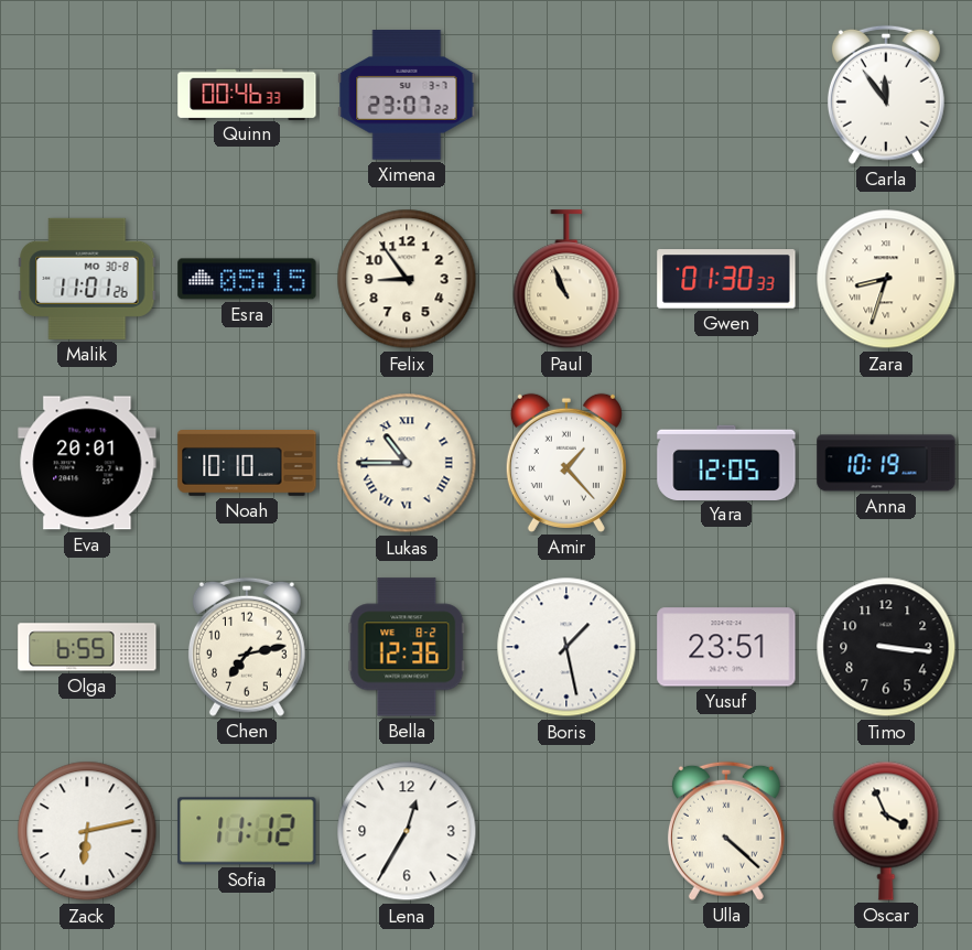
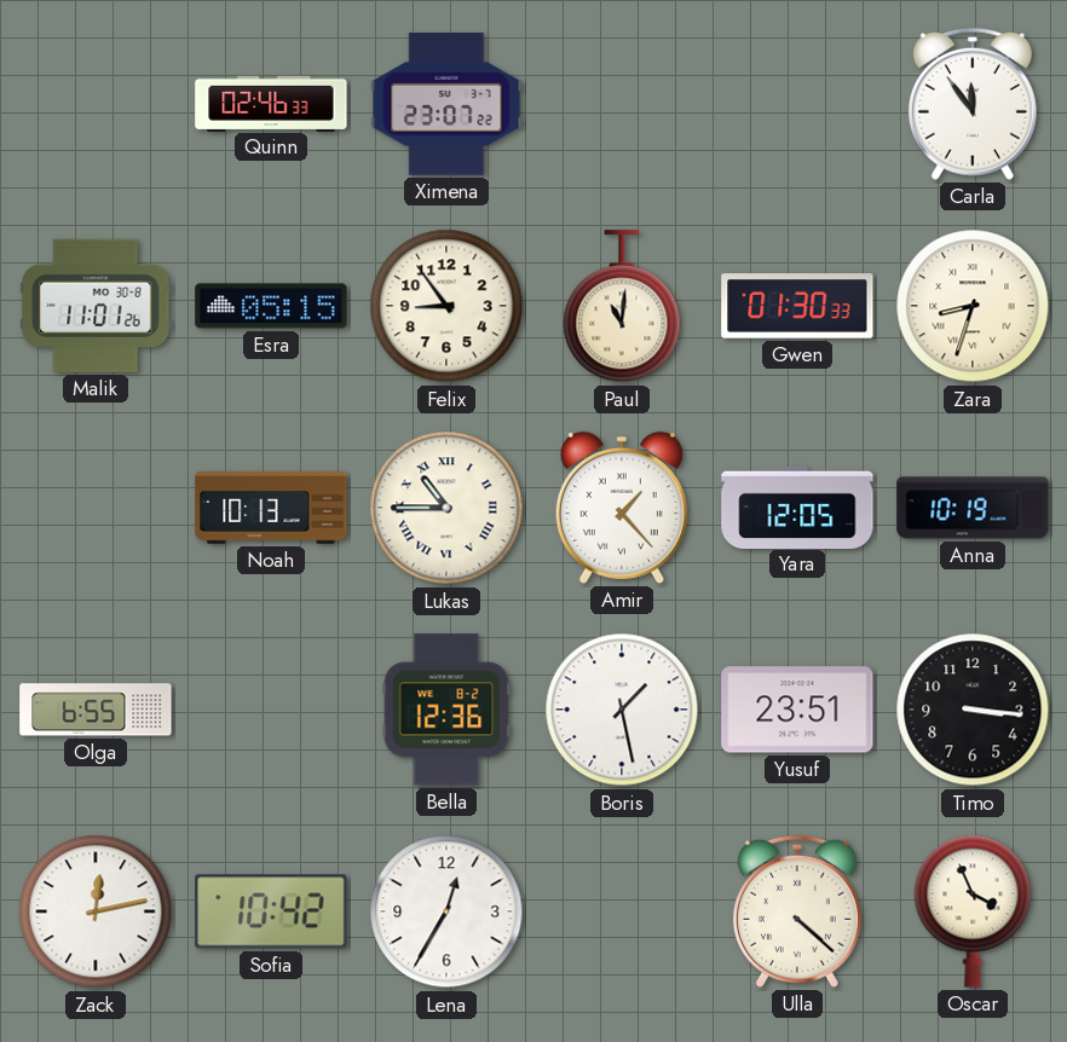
Quinn: 00:46 -> 02:46
Paul: 10:56 -> 11:01
Eva: 20:01 -> none
Noah: 10:10 -> 10:13
Chen: 7:13 -> none
Zack: 6:13 -> 12:13
Sofia: 11:12 -> 10:42
